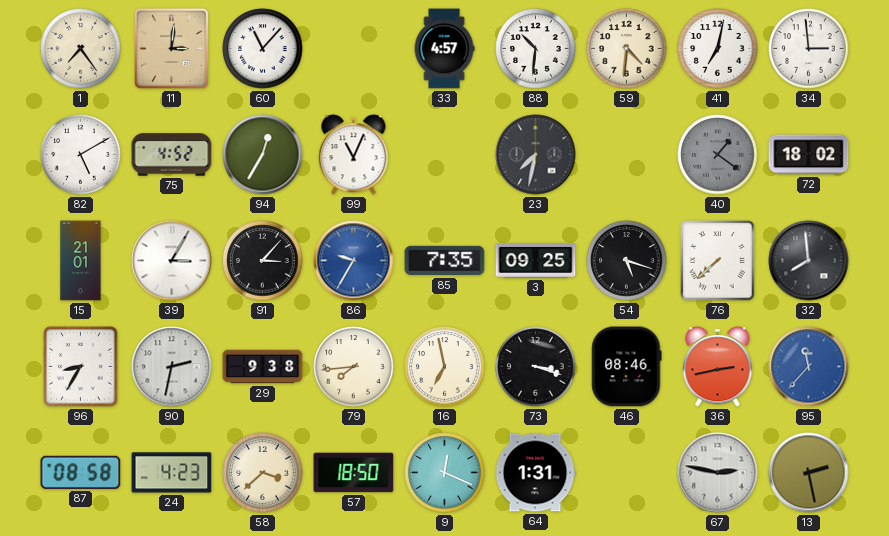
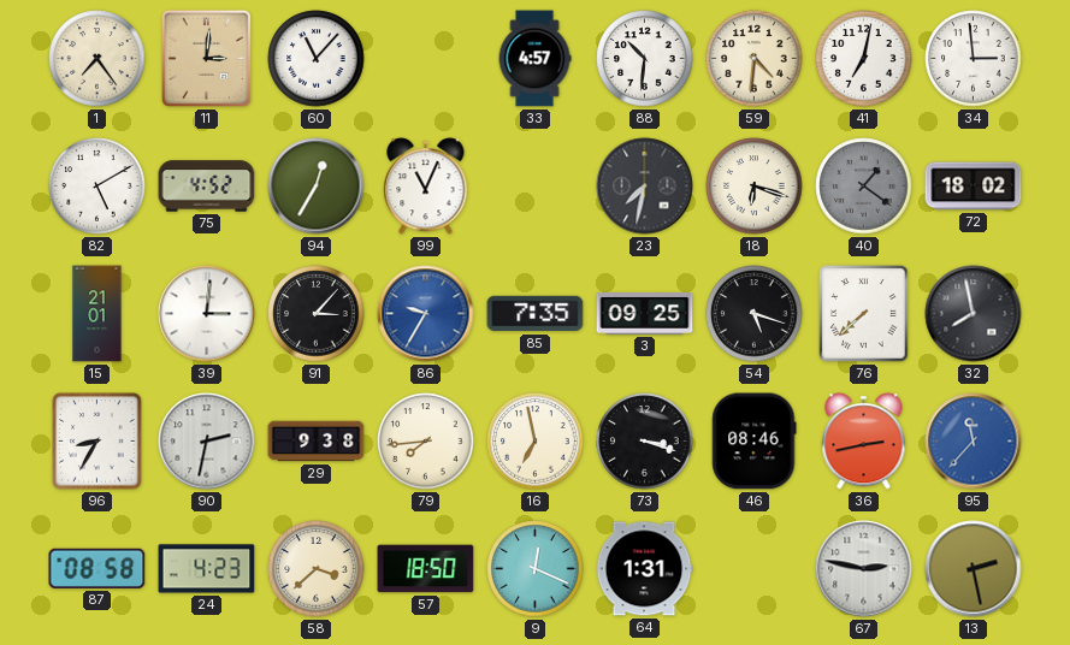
18: none -> 6:18
39: 3:05 -> 3:01
32: 7:59 -> 7:58
